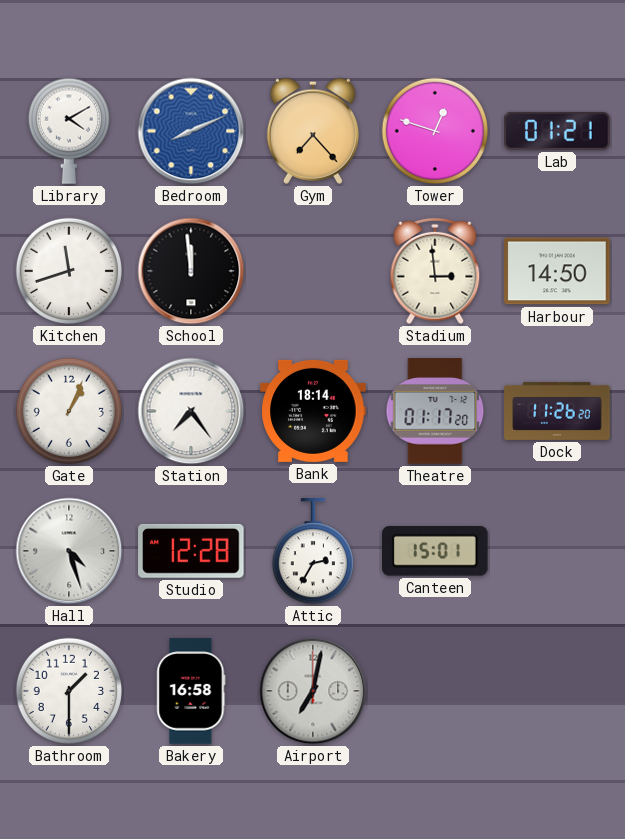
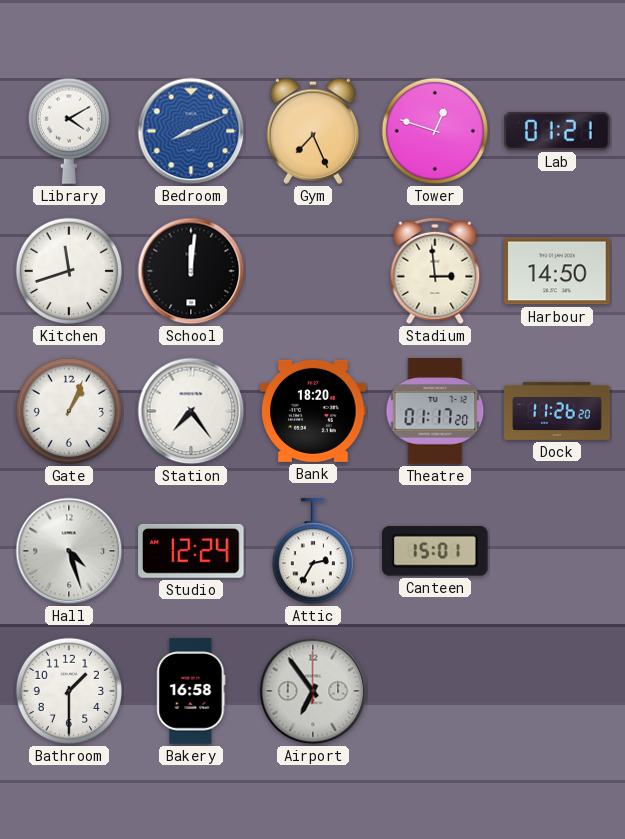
Gym: 7:23 -> 7:26
School: 11:59 -> 12:01
Bank: 18:14 -> 18:20
Studio: 12:28 -> 12:24
Airport: 7:02 -> 6:54
